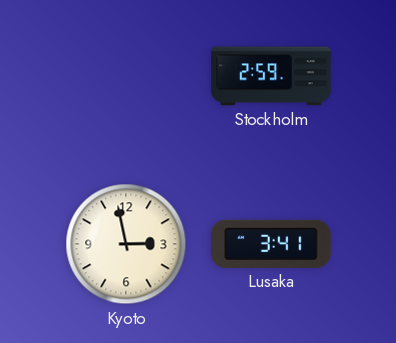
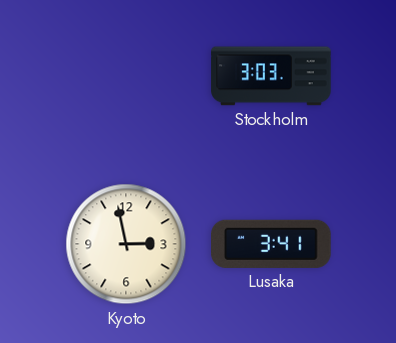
Stockholm: 2:59 -> 3:03
